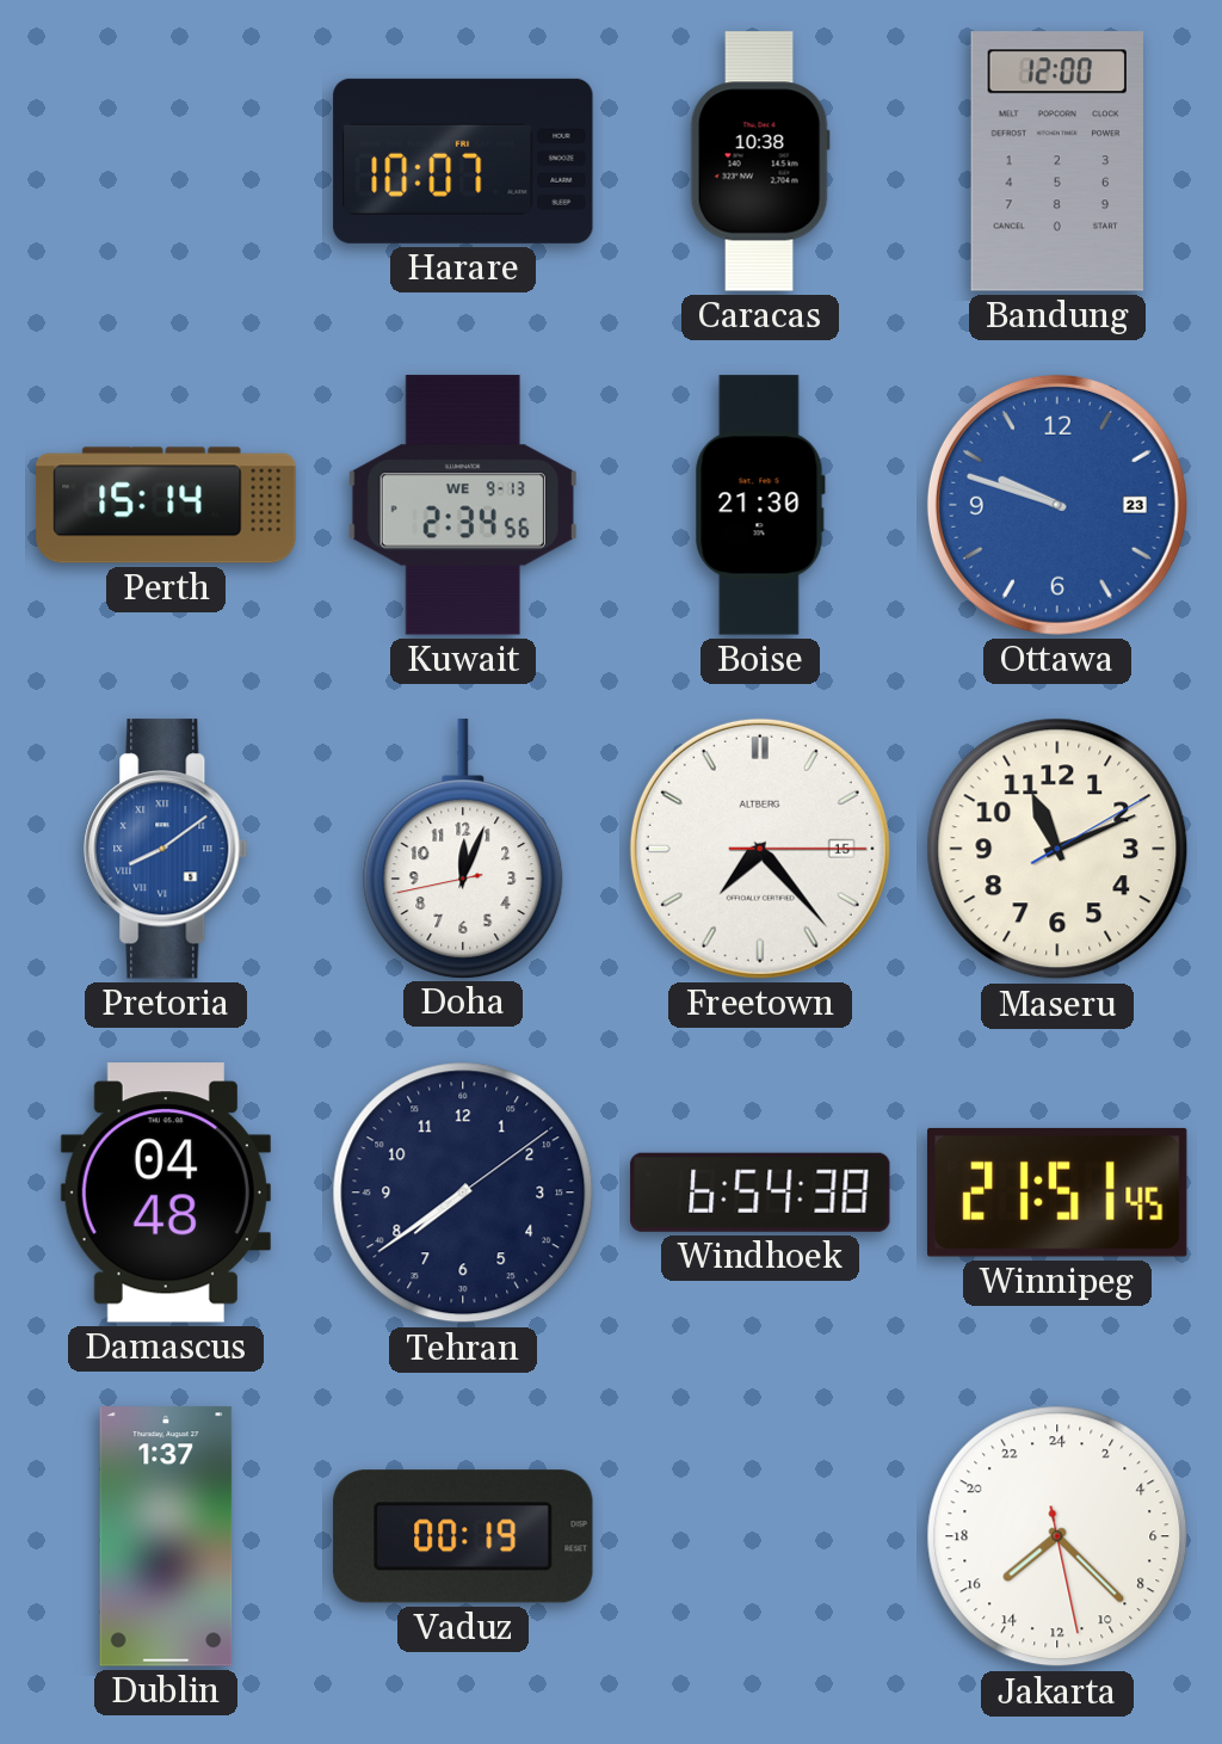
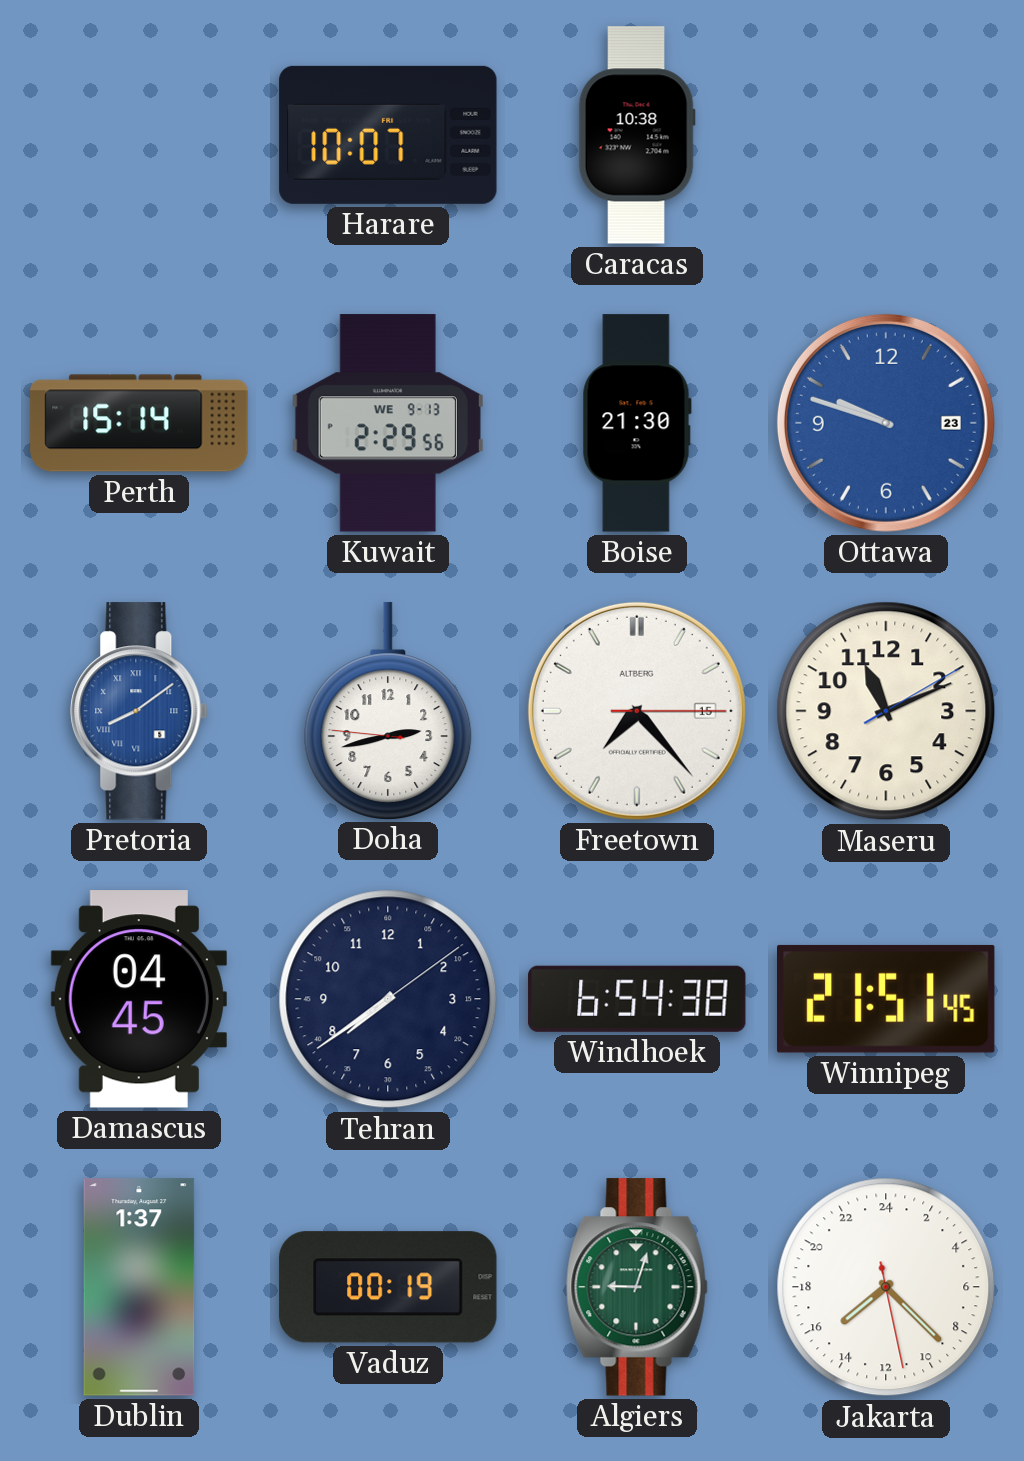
Bandung: 12:00 -> none
Kuwait: 2:34 -> 2:29
Doha: 12:03 -> 2:42
Damascus: 04:48 -> 04:45
Algiers: none -> 9:03
